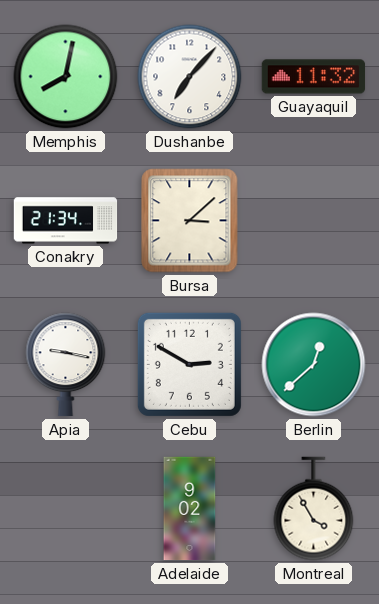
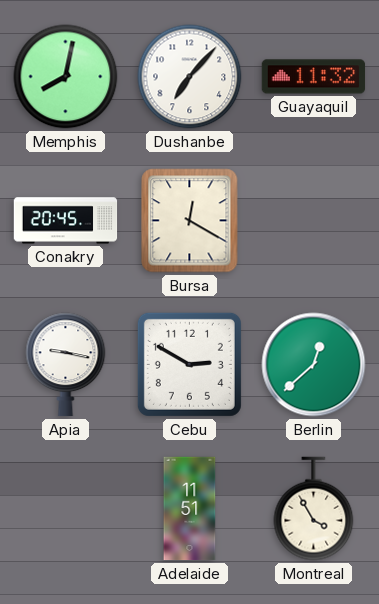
Conakry: 21:34 -> 20:45
Bursa: 3:08 -> 12:20
Adelaide: 9:02 -> 11:51
